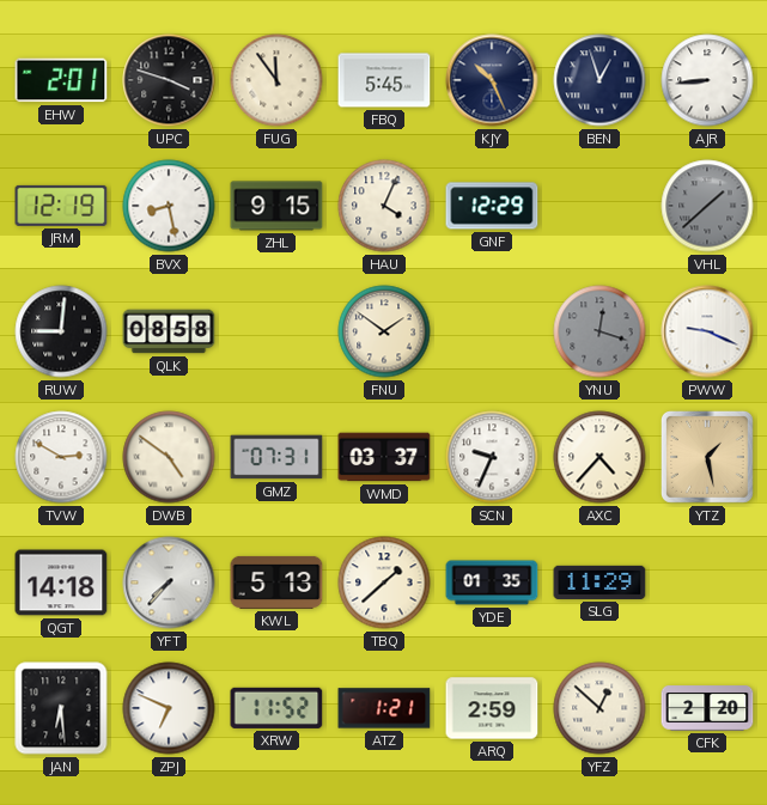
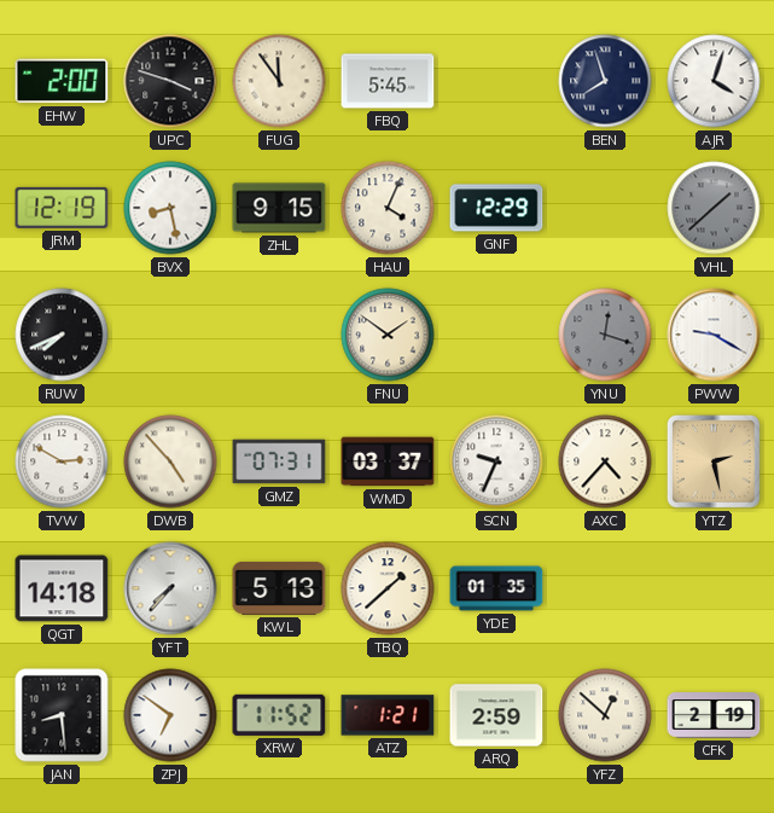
EHW: 2:01 -> 2:00
KJY: 10:26 -> none
BEN: 12:57 -> 7:57
AJR: 8:44 -> 4:03
RUW: 9:01 -> 7:41
QLK: 08:58 -> none
PWW: 9:19 -> 9:20
DWB: 4:51 -> 4:53
YTZ: 1:28 -> 2:28
SLG: 11:29 -> none
JAN: 6:29 -> 8:29
ZPJ: 6:49 -> 6:51
CFK: 2:20 -> 2:19
